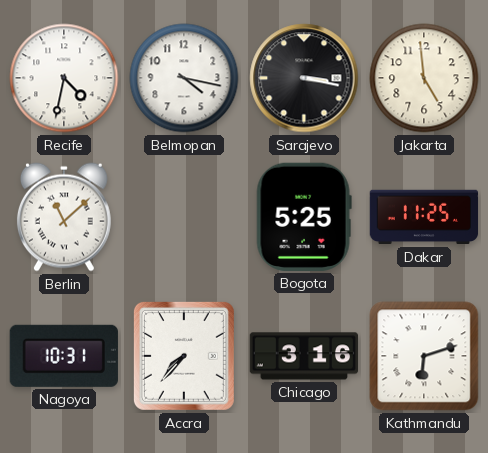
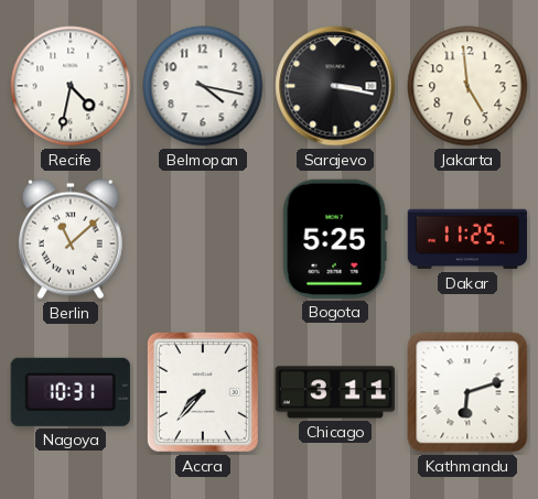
Chicago: 3:16 -> 3:11
